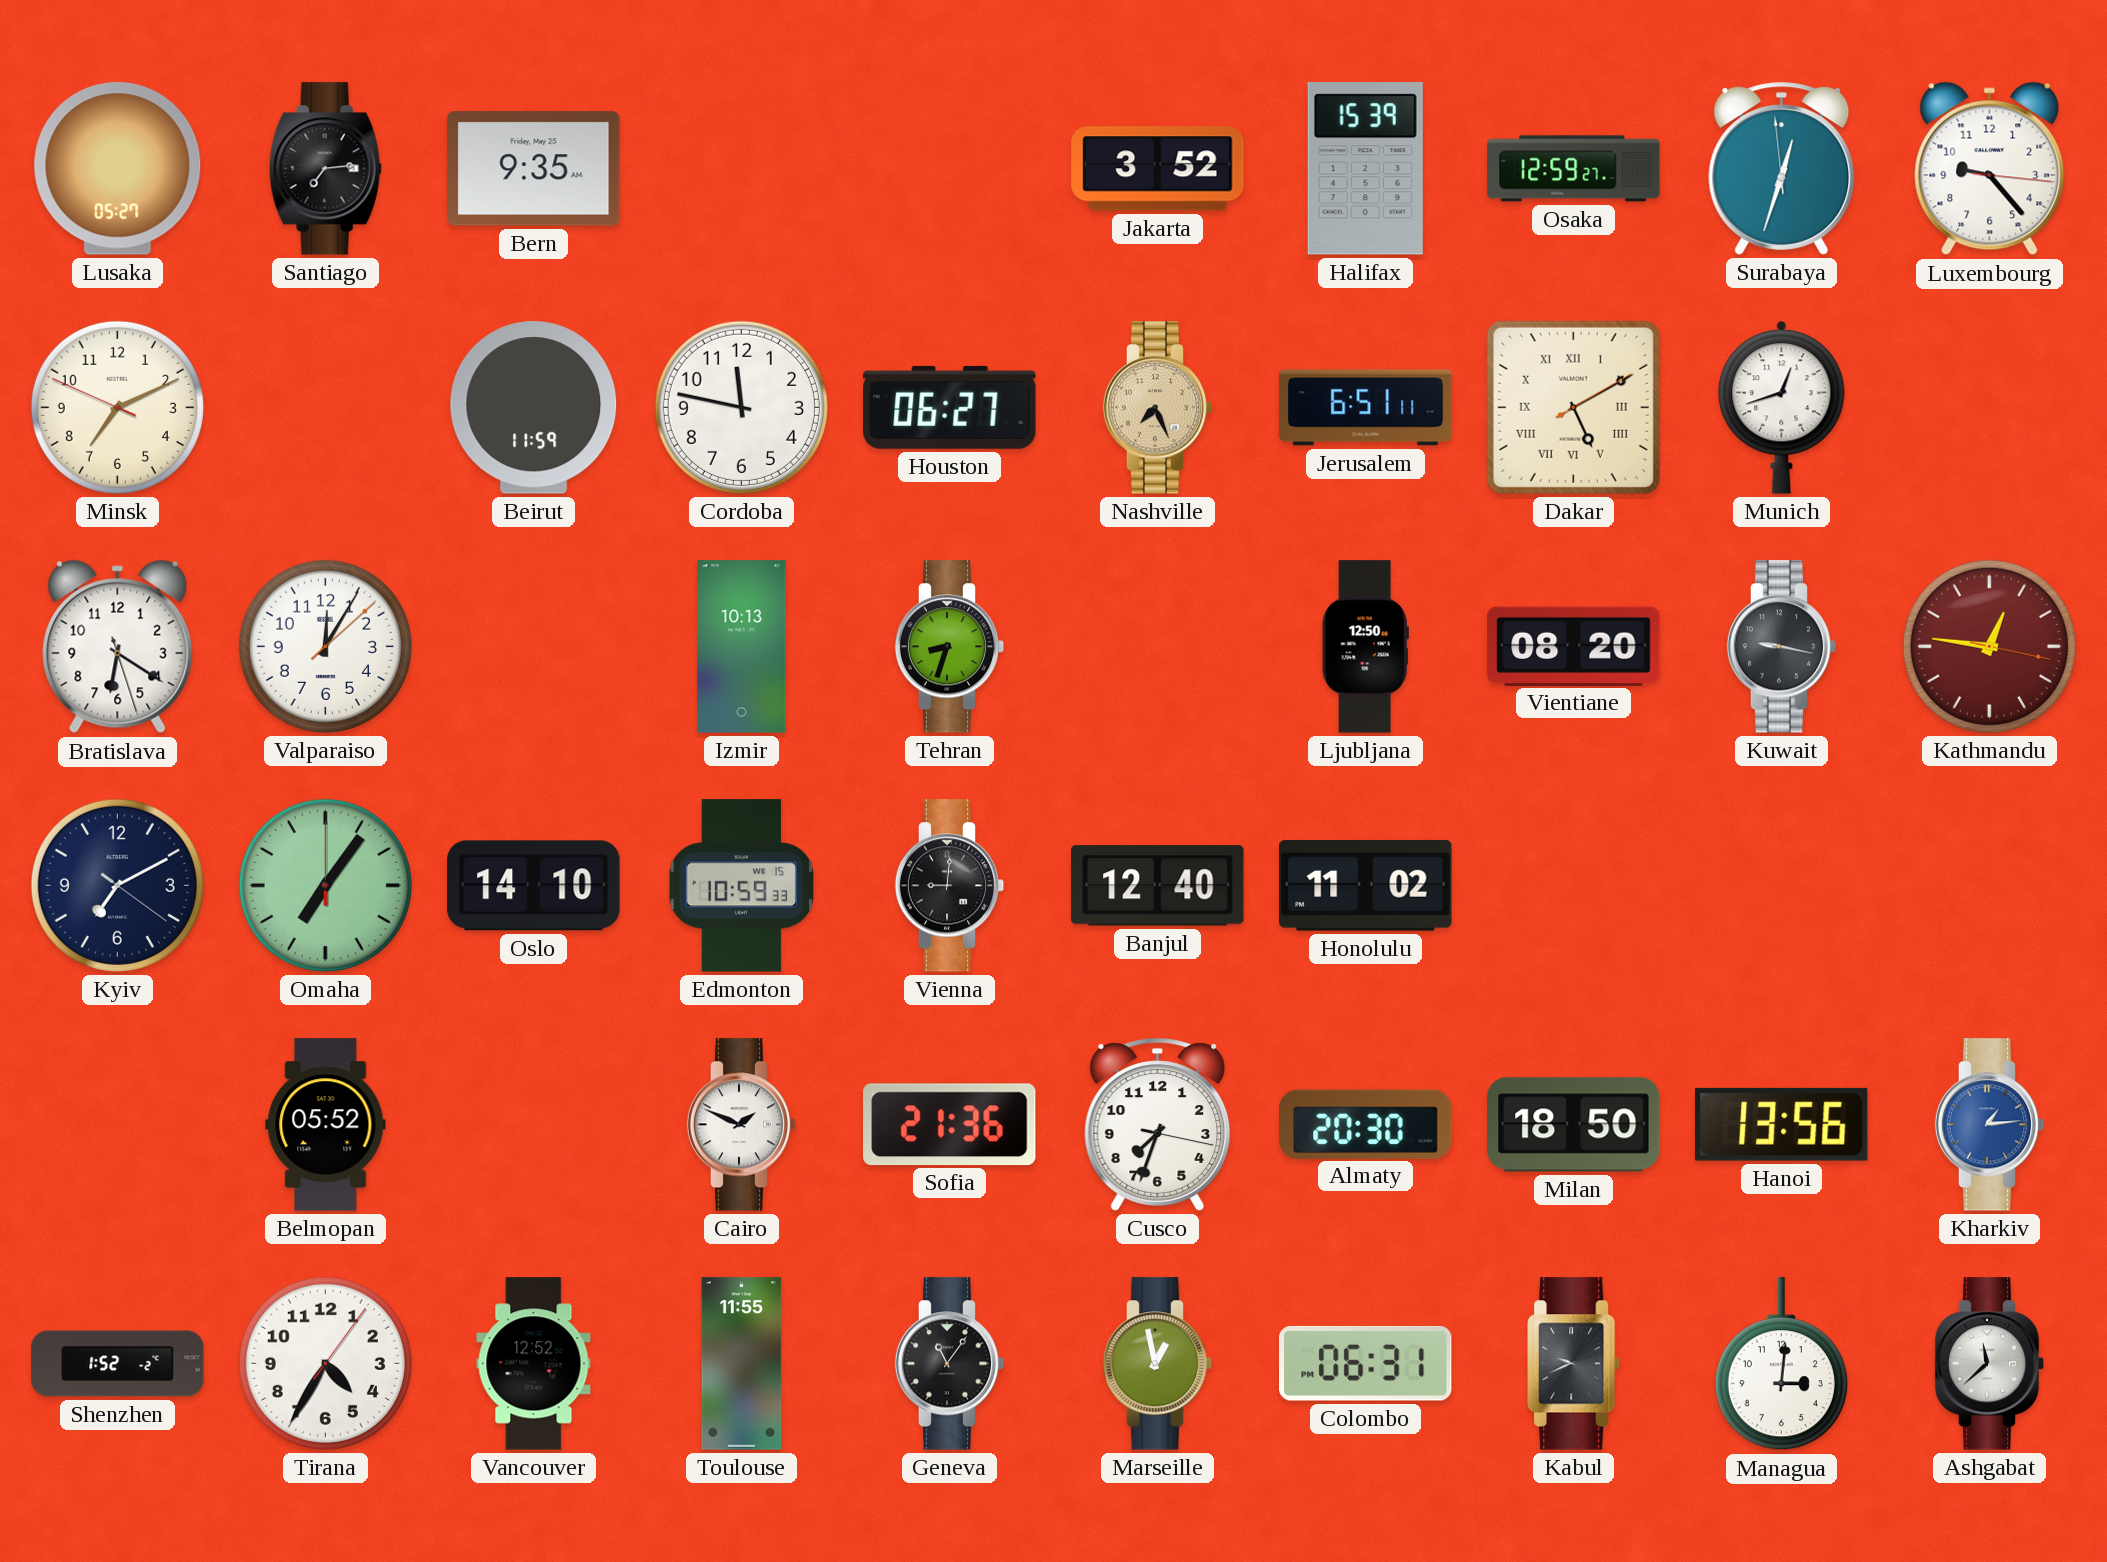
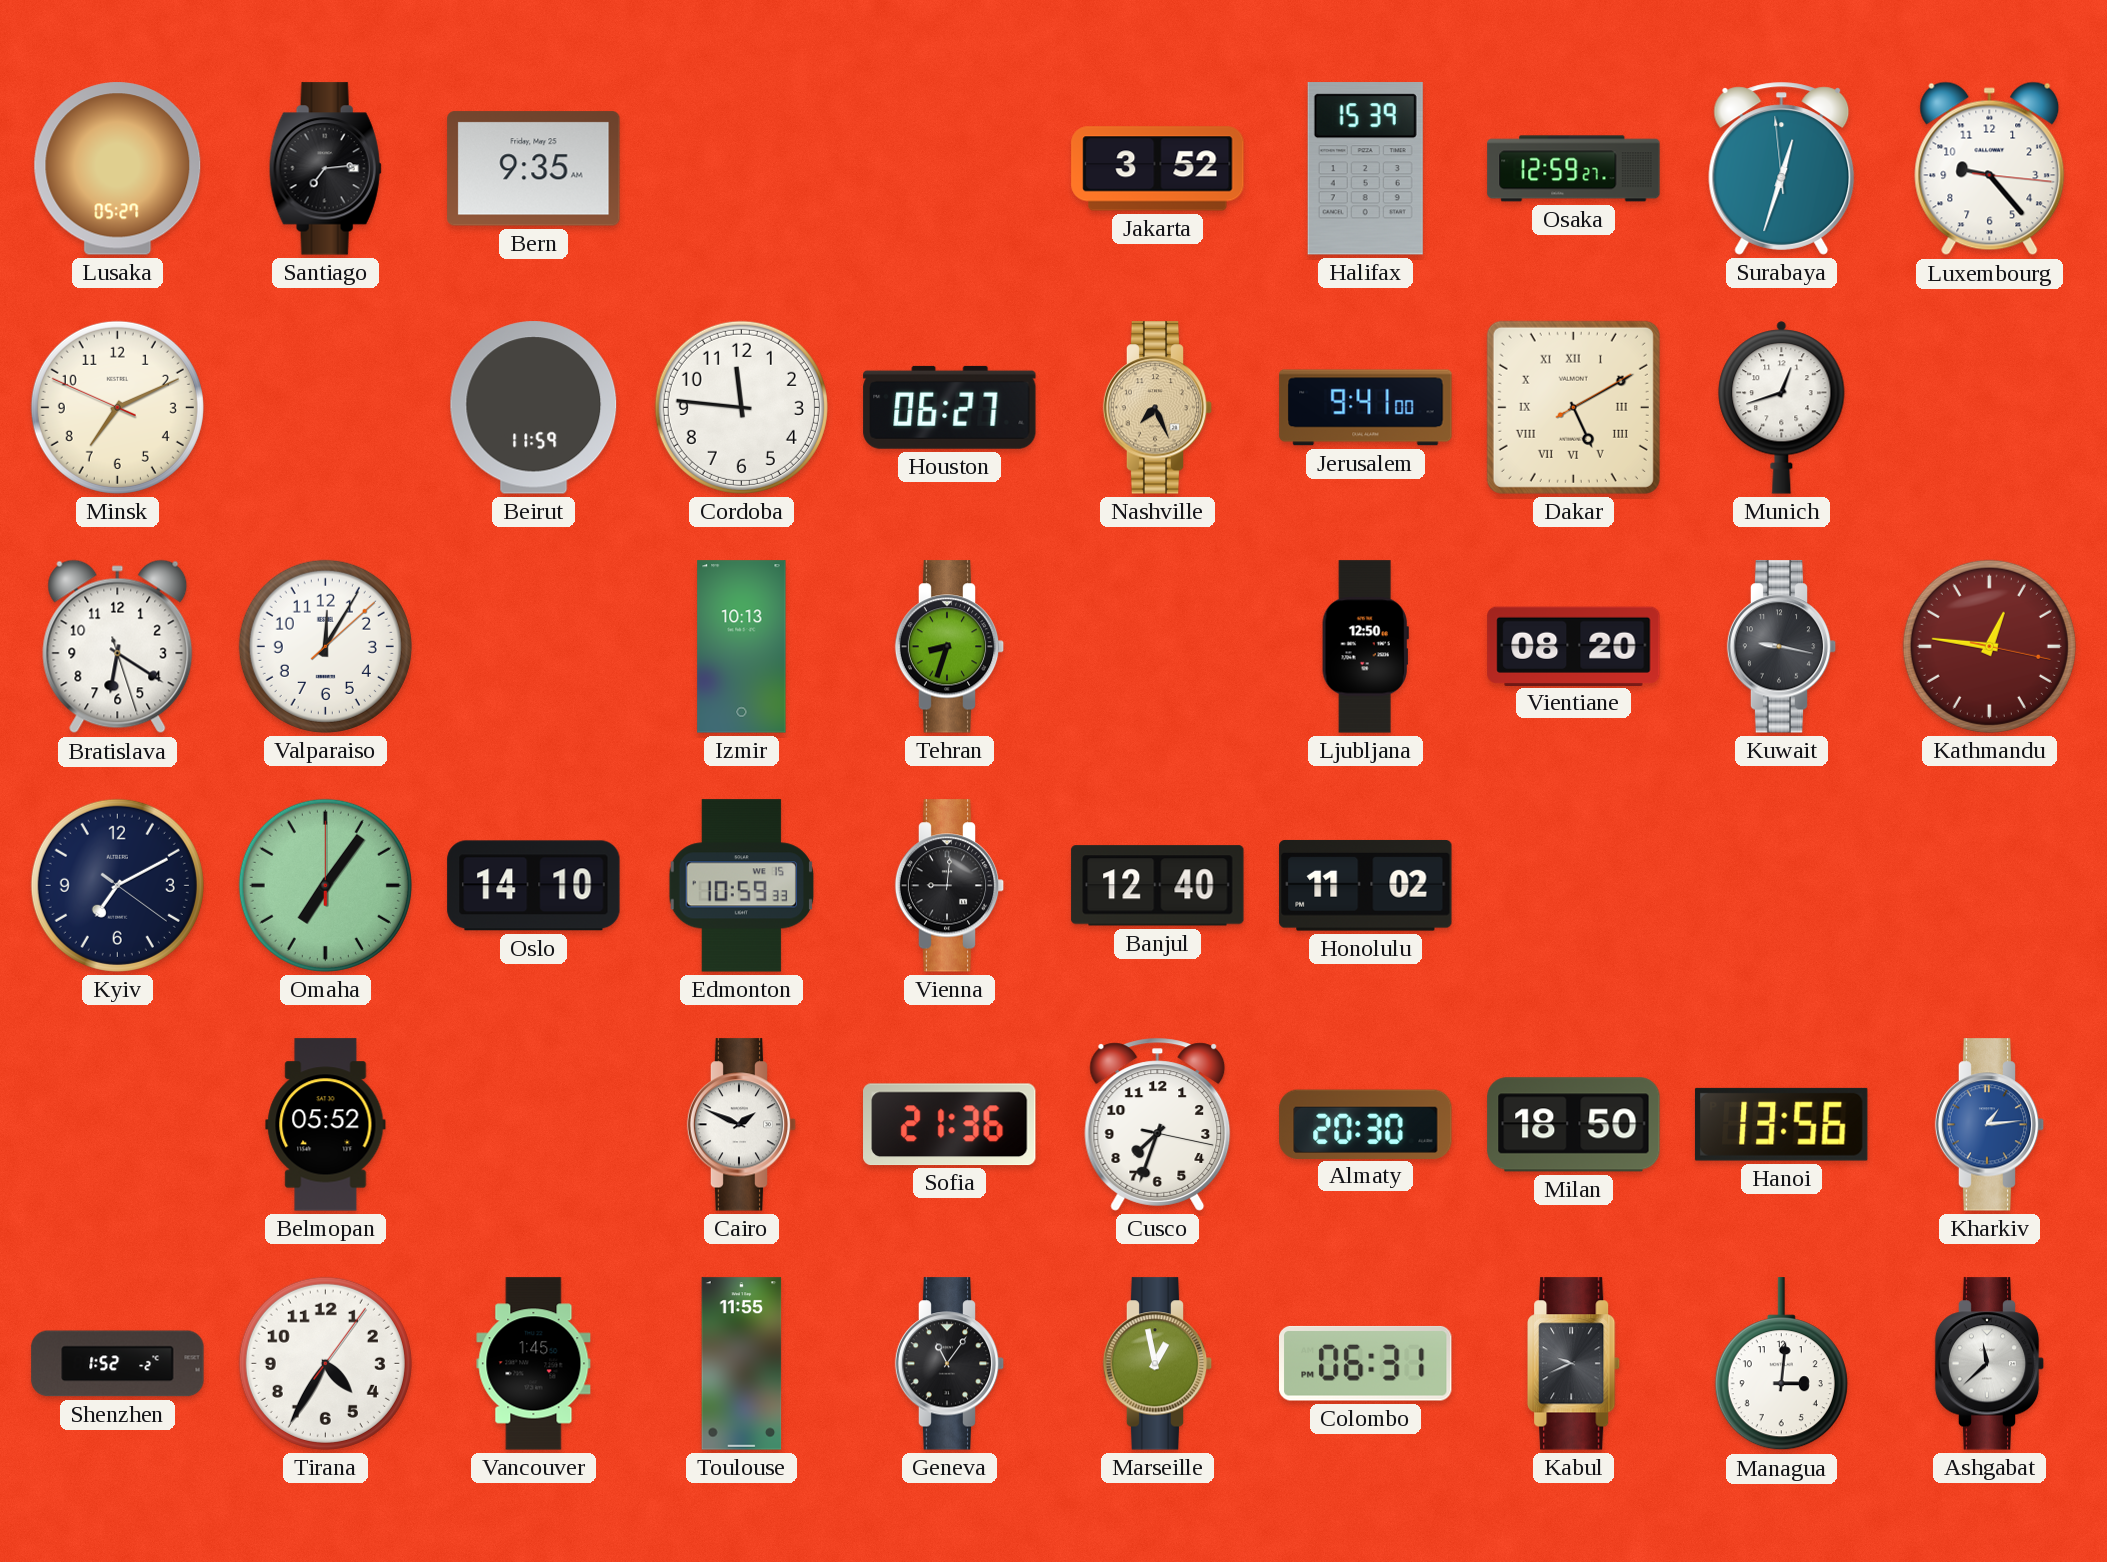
Cordoba: 11:47 -> 11:46
Jerusalem: 6:51 -> 9:41
Vancouver: 12:52 -> 1:45
